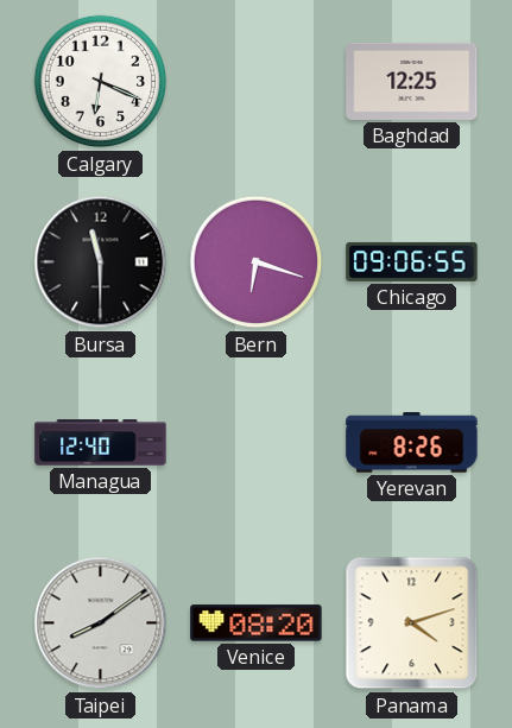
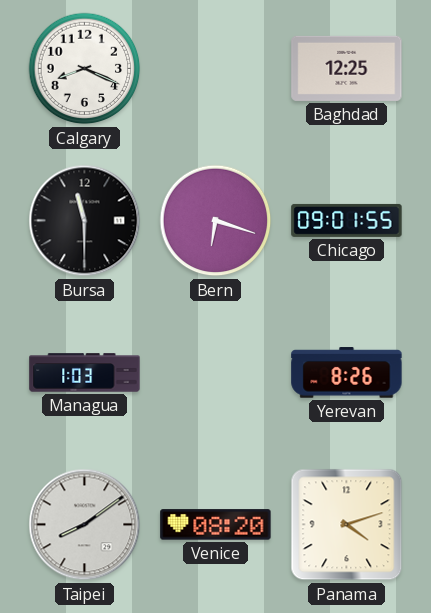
Calgary: 6:19 -> 8:19
Chicago: 09:06 -> 09:01
Managua: 12:40 -> 1:03
